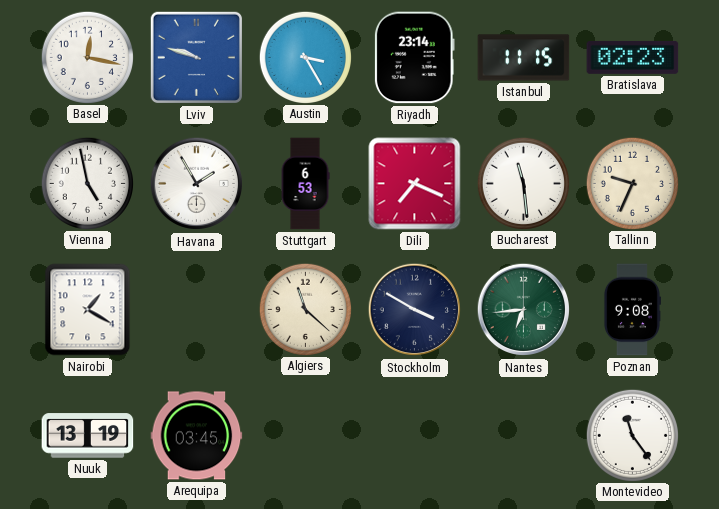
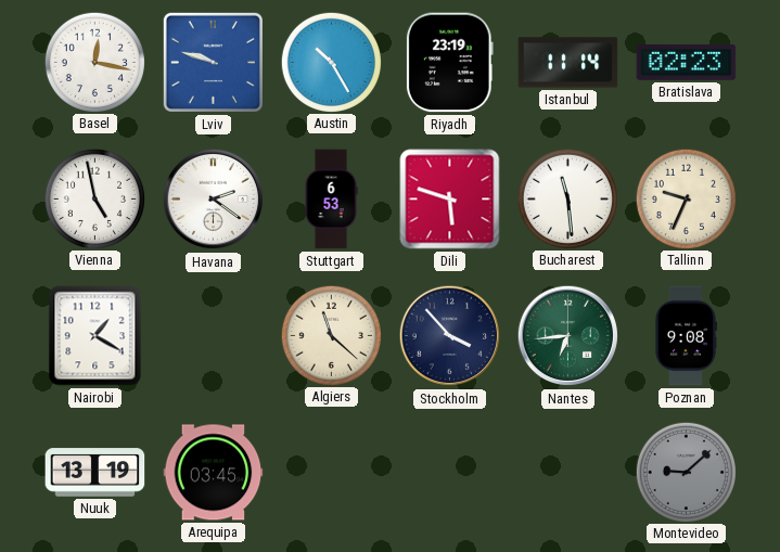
Austin: 3:25 -> 10:25
Riyadh: 23:14 -> 23:19
Istanbul: 11:15 -> 11:14
Havana: 1:55 -> 2:21
Dili: 7:19 -> 5:48
Stockholm: 3:50 -> 3:53
Montevideo: 11:24 -> 9:08
Montevideo dial: white -> grey
